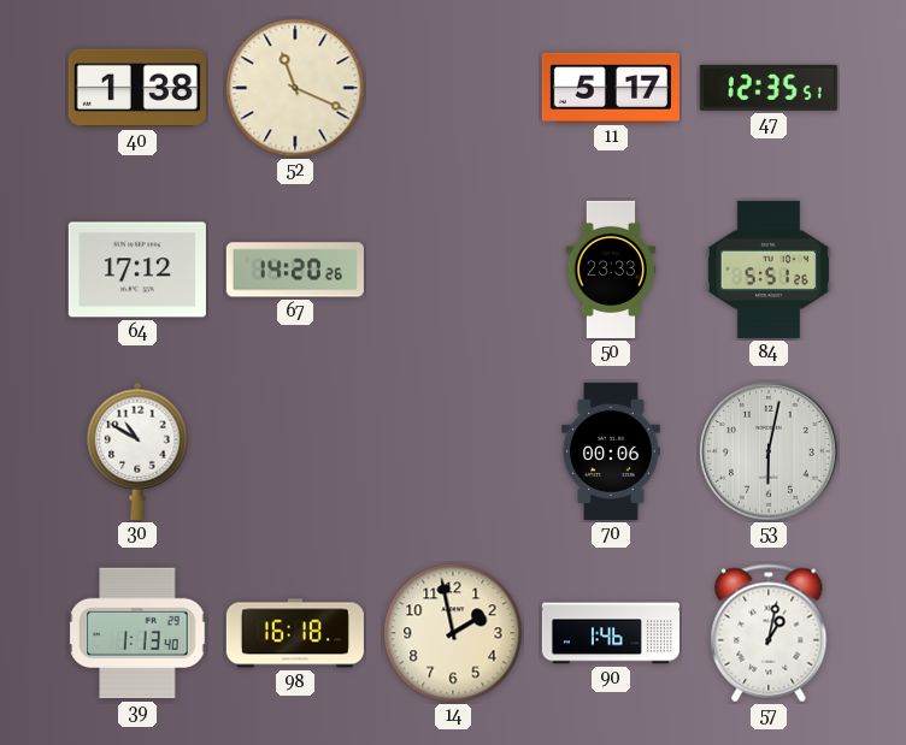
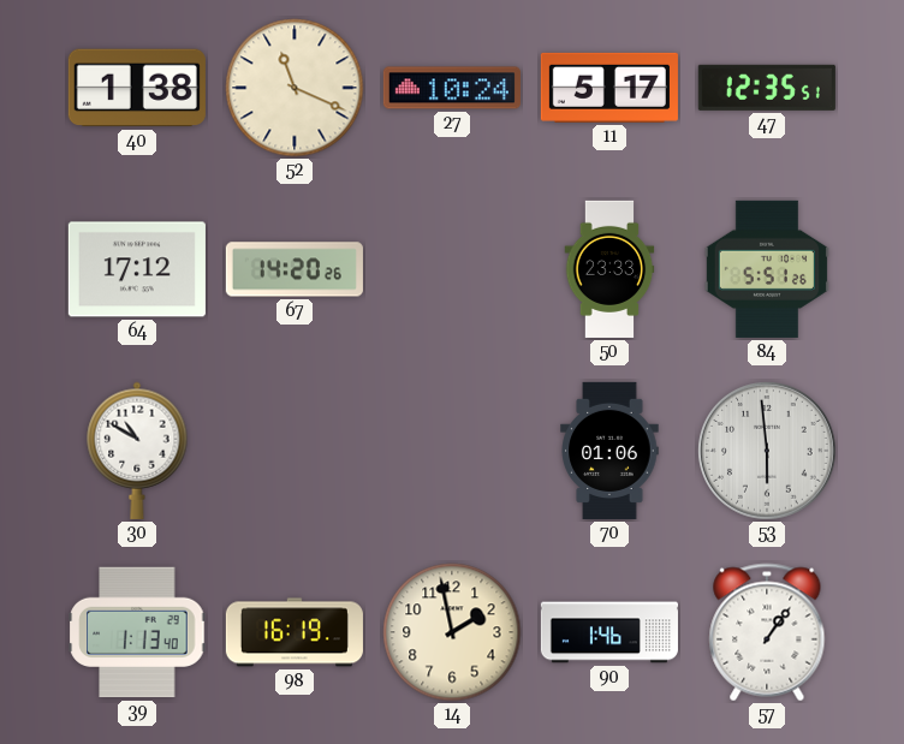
27: none -> 10:24
70: 00:06 -> 01:06
53: 6:02 -> 5:59
98: 16:18 -> 16:19
57: 1:02 -> 1:06
